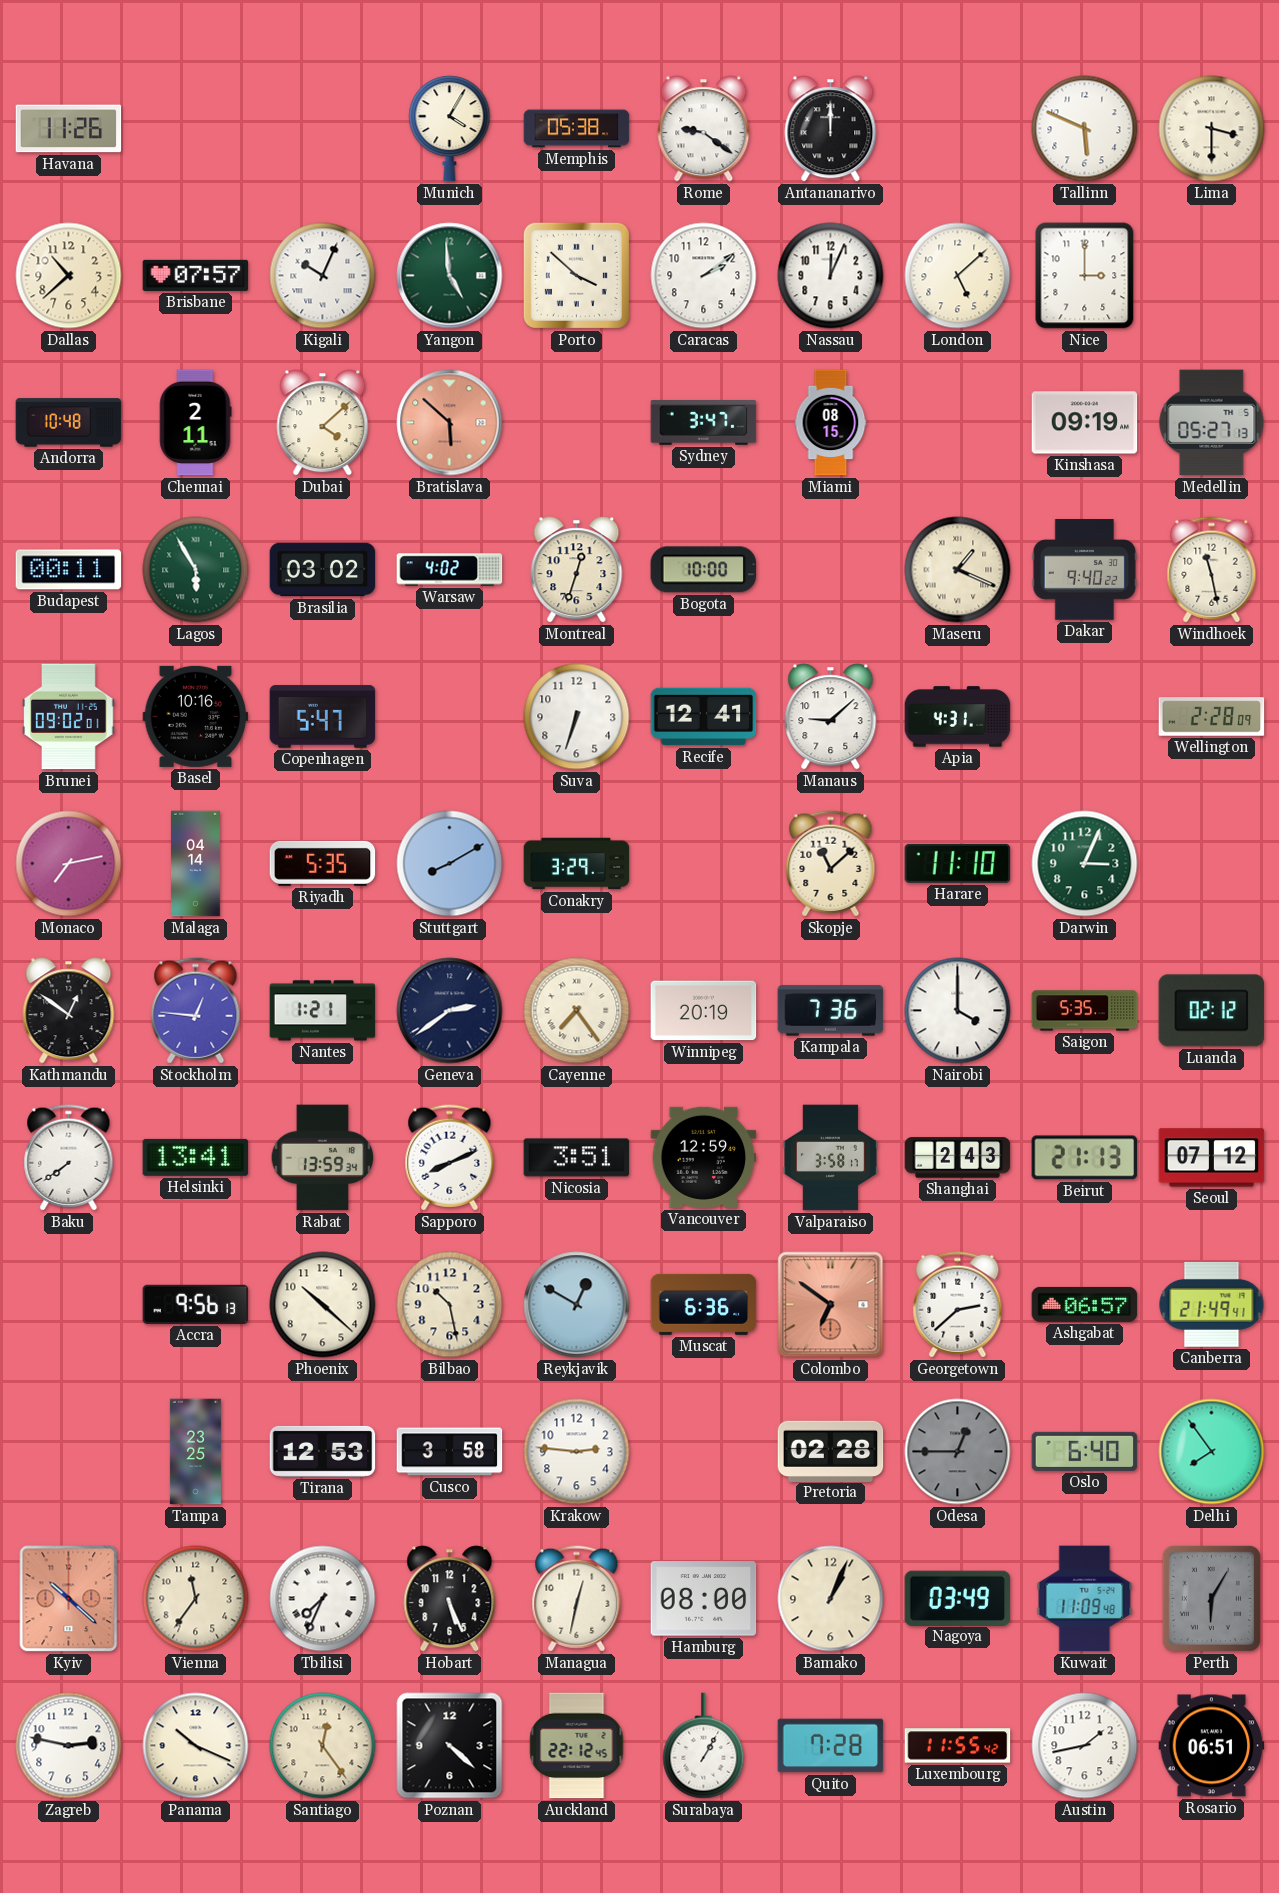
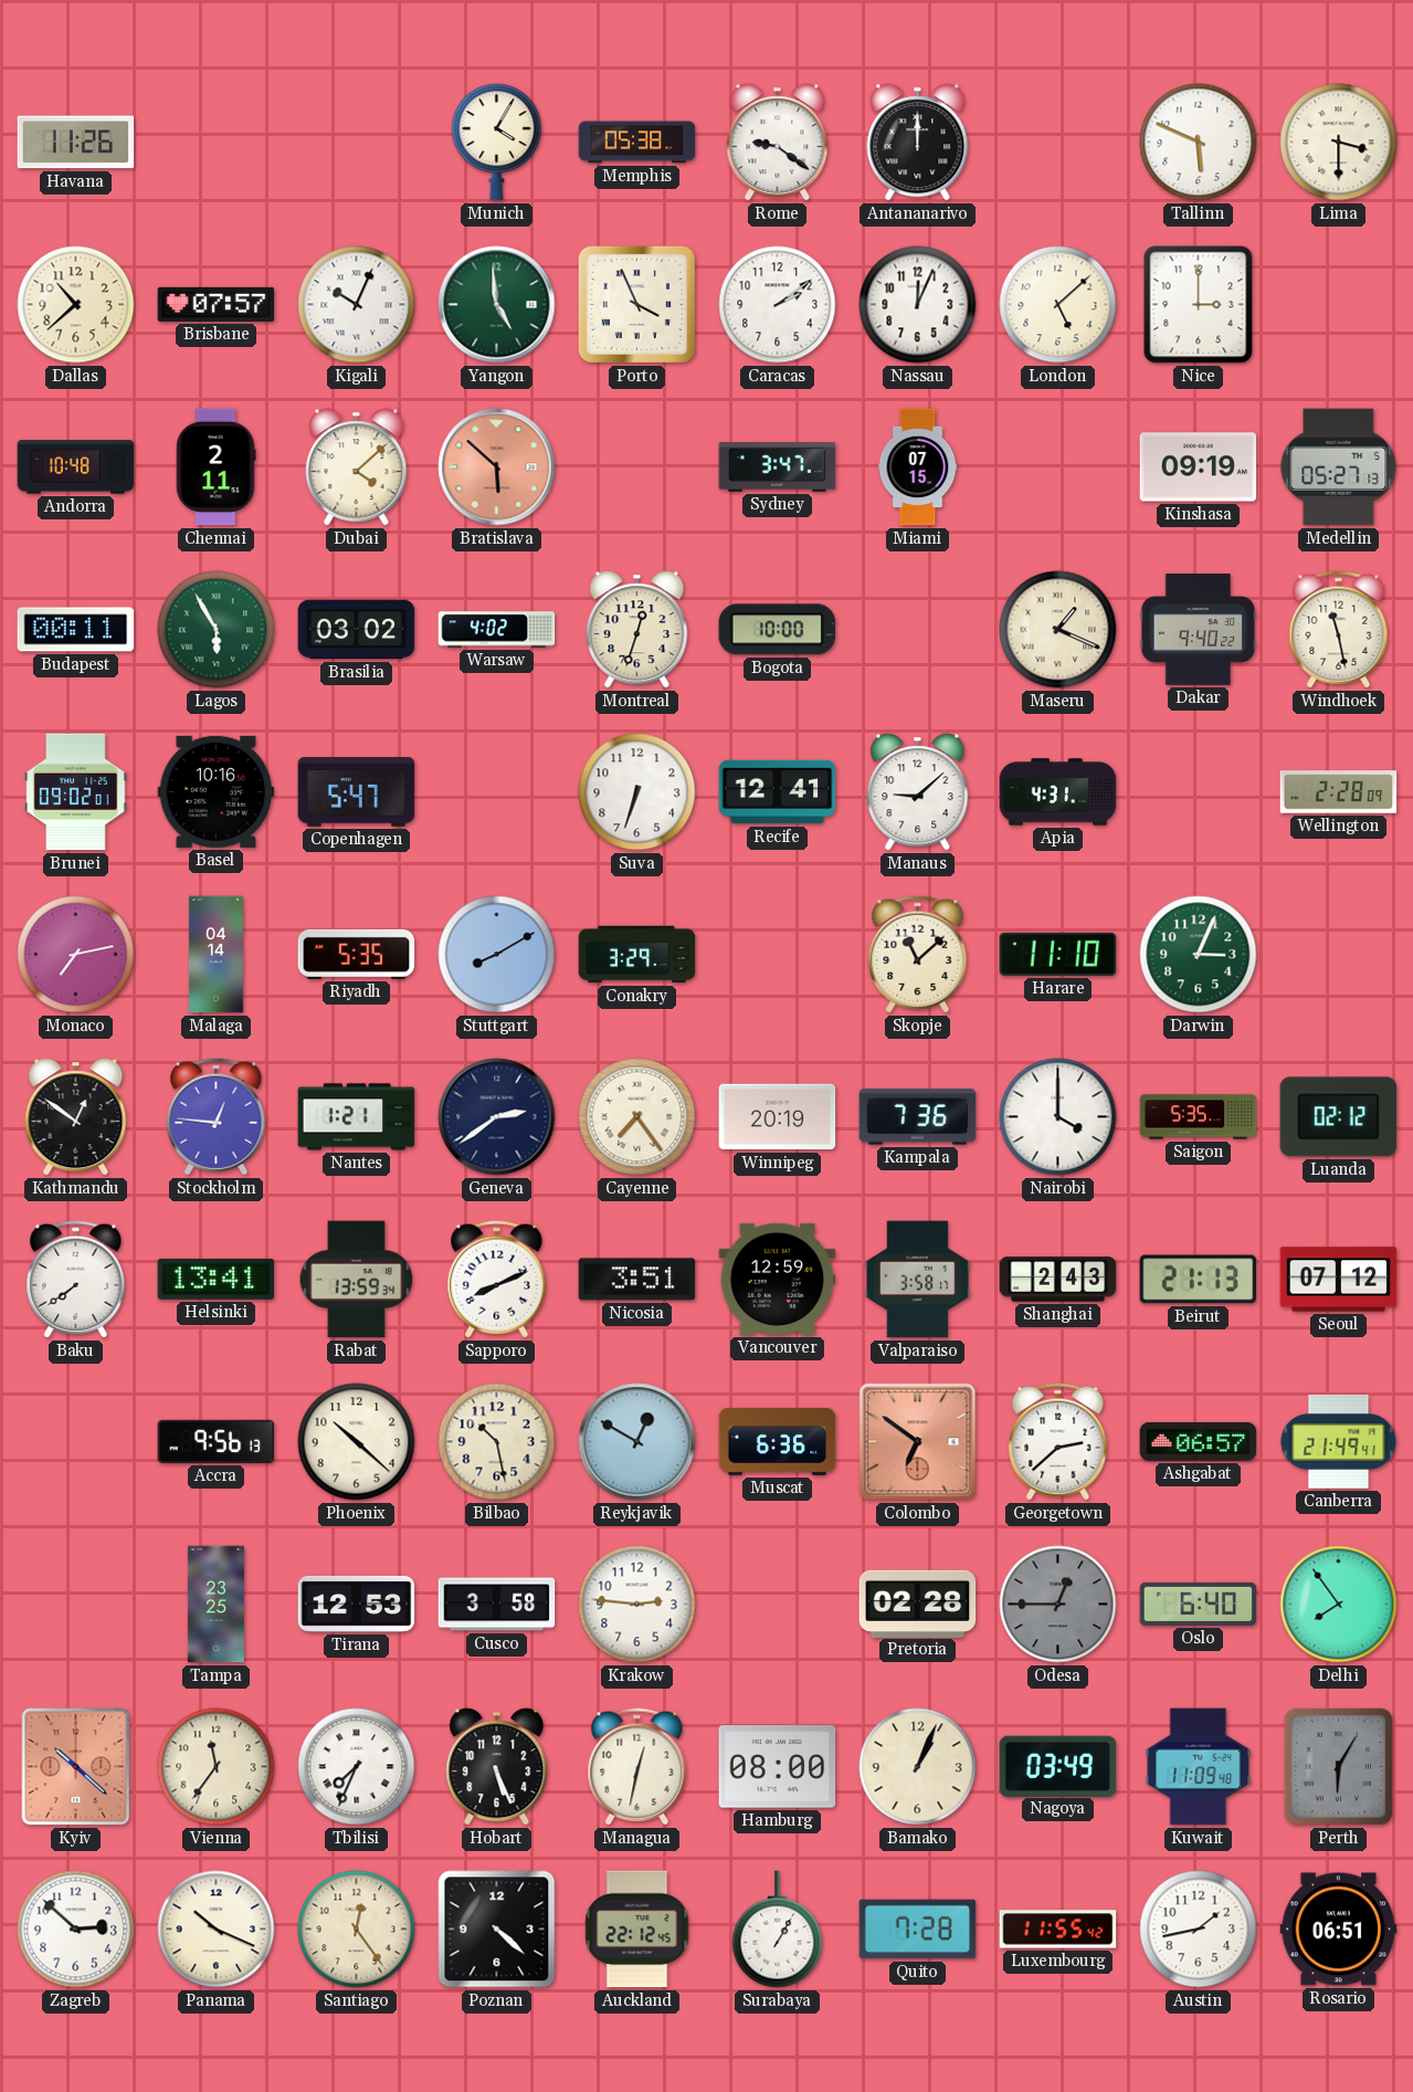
Porto: 3:52 -> 3:56
Miami: 08:15 -> 07:15
Zagreb: 2:47 -> 2:52
